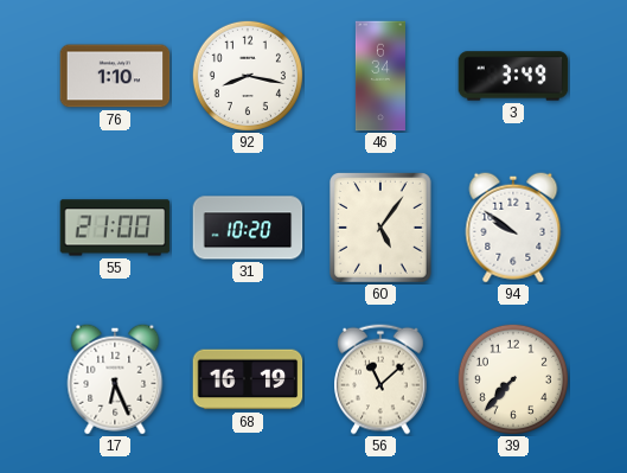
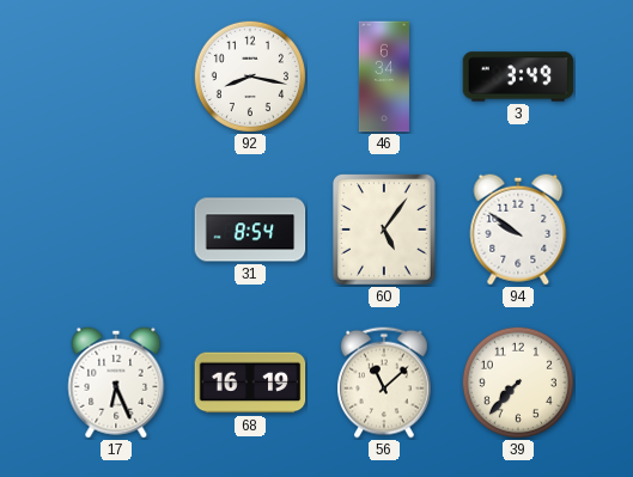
76: 1:10 -> none
55: 21:00 -> none
31: 10:20 -> 8:54
